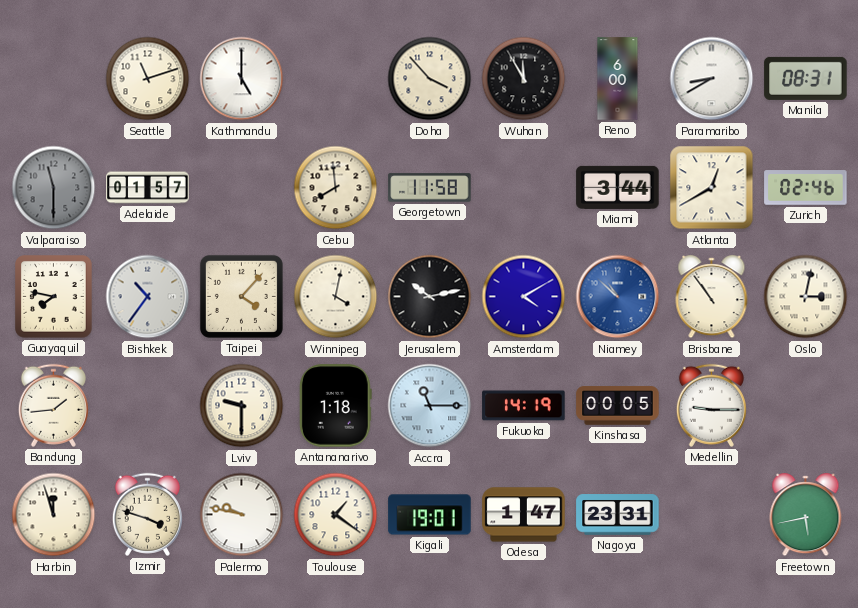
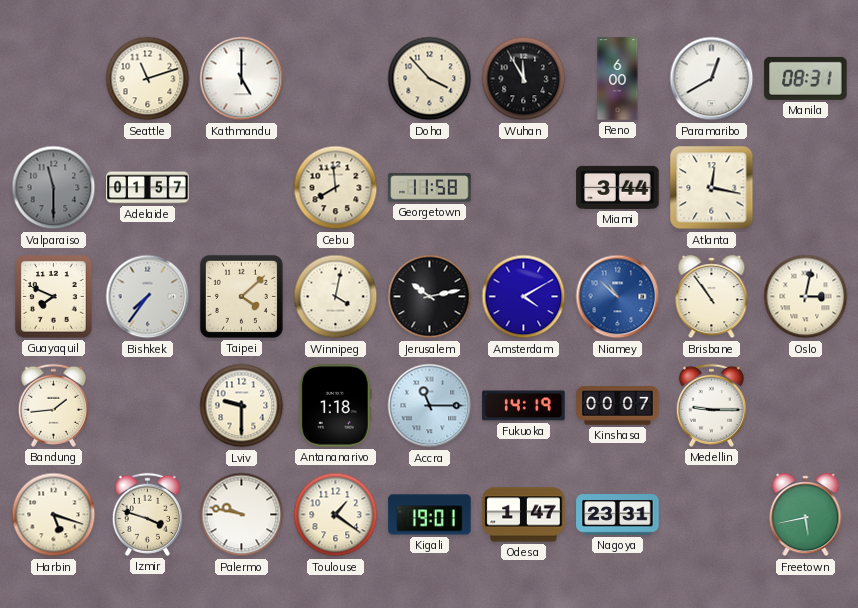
Paramaribo: 8:40 -> 12:40
Atlanta: 12:40 -> 12:17
Zurich: 02:46 -> none
Guayaquil: 7:47 -> 7:49
Bishkek: 10:36 -> 7:36
Taipei: 4:07 -> 4:08
Kinshasa: 00:05 -> 00:07
Harbin: 11:57 -> 5:18
